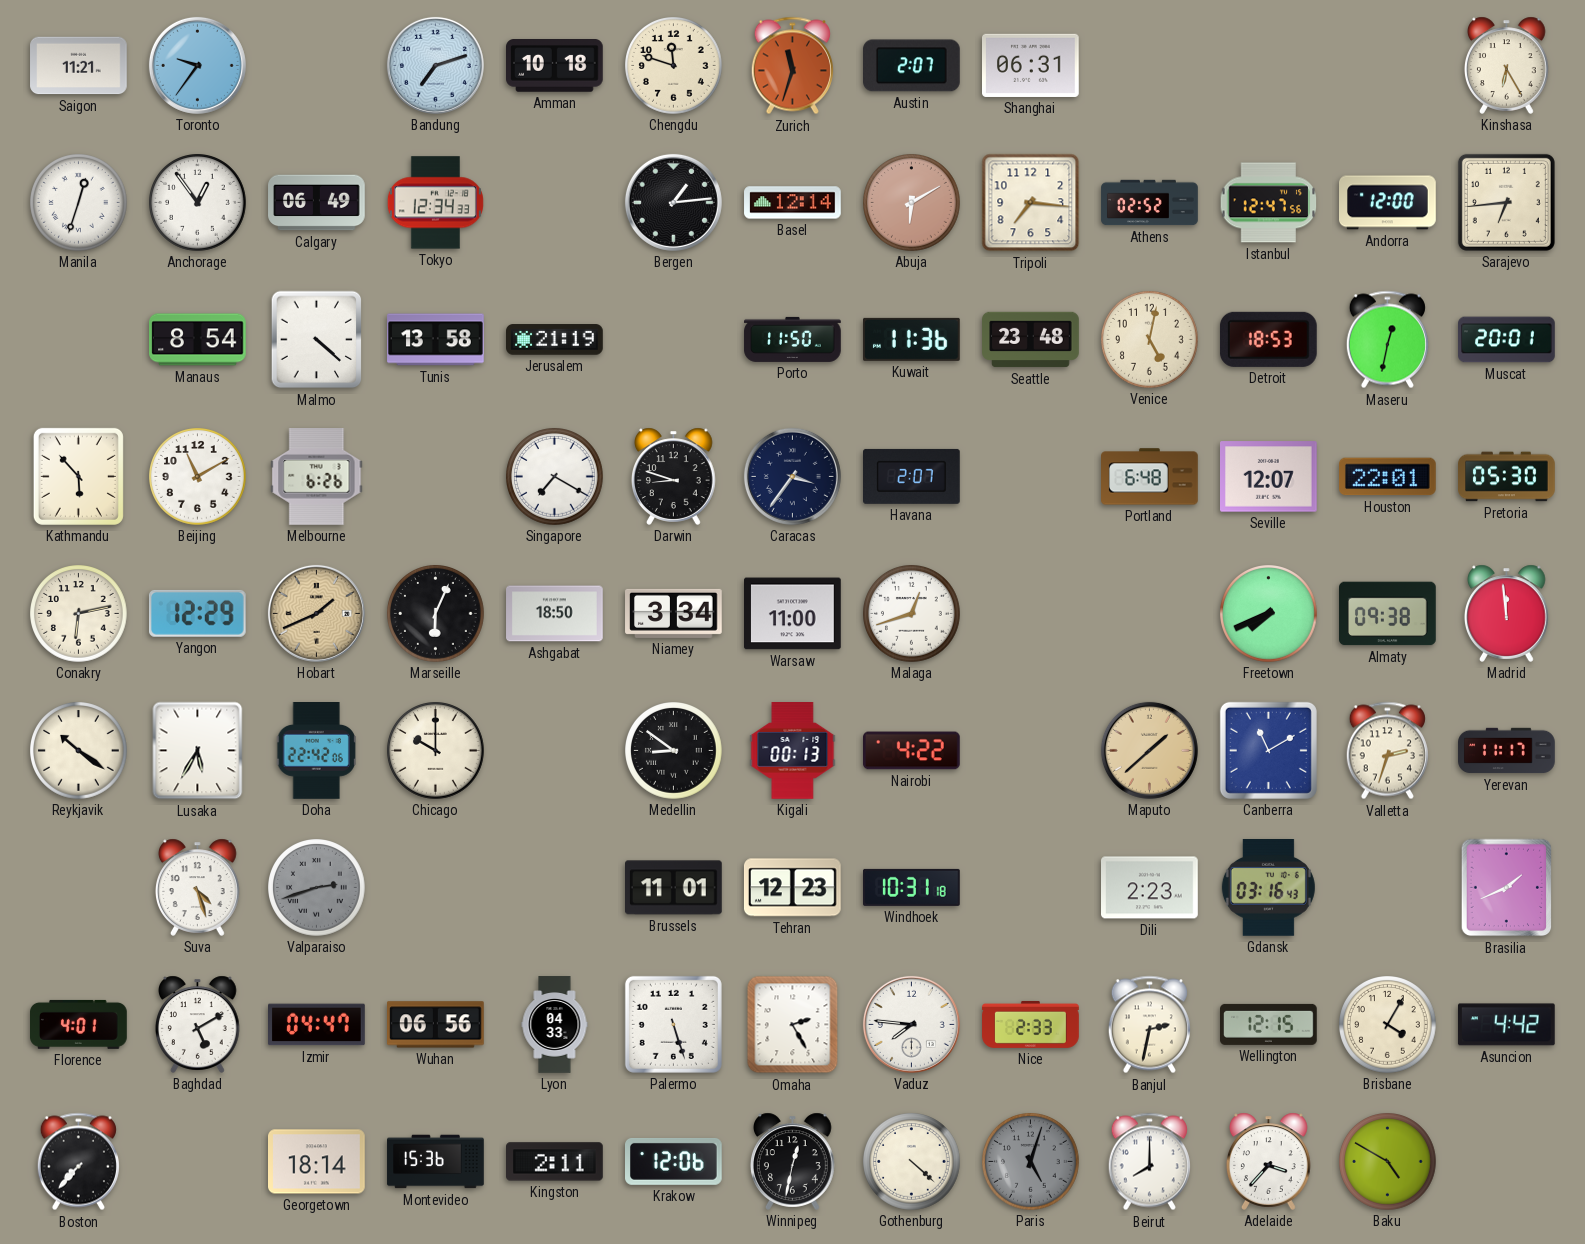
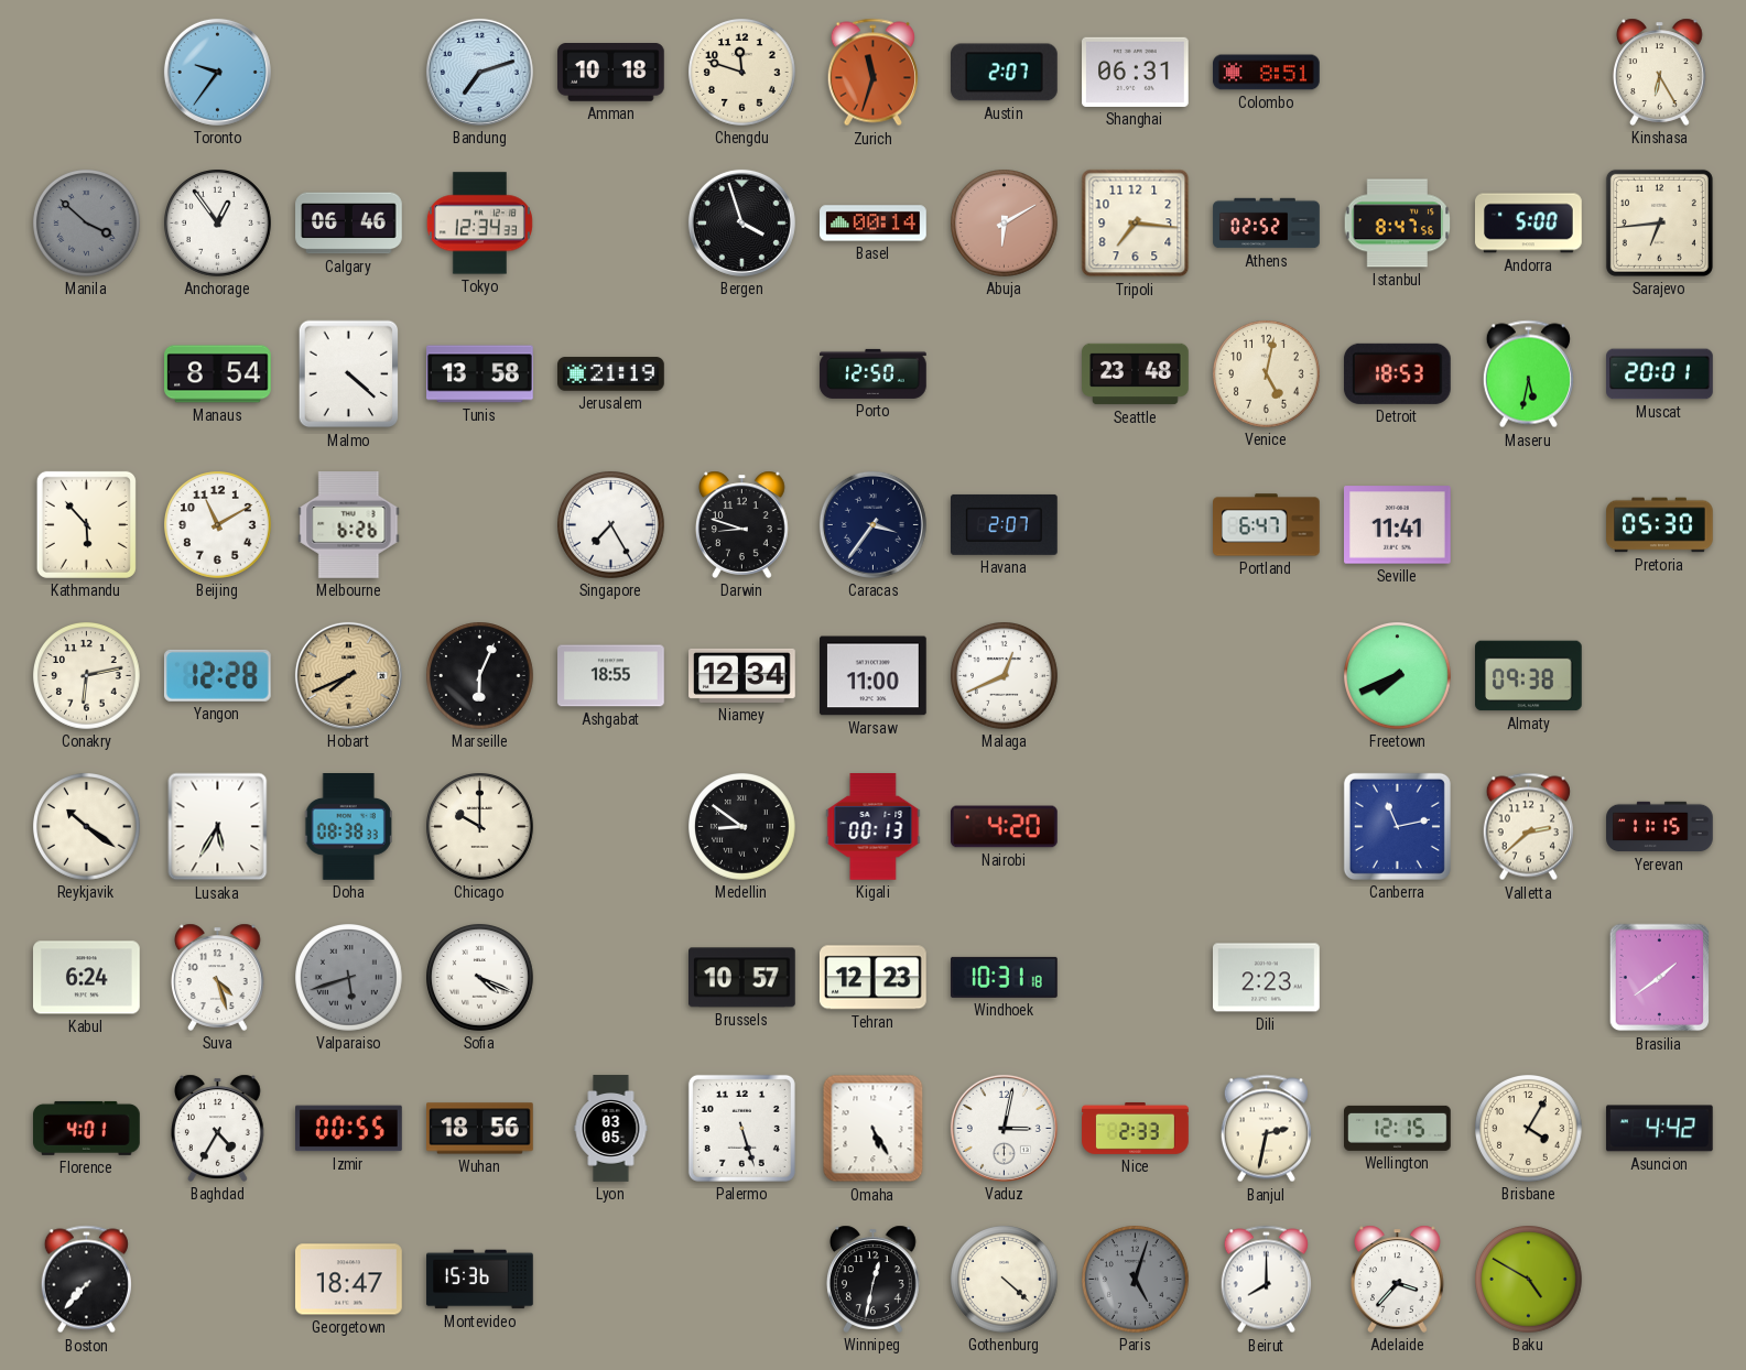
Saigon: 11:21 -> none
Colombo: none -> 8:51
Manila: 12:33 -> 3:52
Manila dial: white -> grey
Calgary: 06:49 -> 06:46
Bergen: 1:14 -> 3:57
Basel: 12:14 -> 00:14
Istanbul: 12:47 -> 8:47
Andorra: 12:00 -> 5:00
Porto: 11:50 -> 12:50
Kuwait: 11:36 -> none
Maseru: 12:32 -> 5:32
Singapore: 7:20 -> 7:25
Portland: 6:48 -> 6:47
Seville: 12:07 -> 11:41
Houston: 22:01 -> none
Yangon: 12:29 -> 12:28
Hobart: 1:41 -> 7:41
Ashgabat: 18:50 -> 18:55
Niamey: 3:34 -> 12:34
Malaga: 12:42 -> 12:41
Madrid: 11:59 -> none
Doha: 22:42 -> 08:38
Nairobi: 4:22 -> 4:20
Maputo: 1:38 -> none
Canberra: 11:10 -> 11:13
Valletta: 2:33 -> 2:38
Yerevan: 11:17 -> 11:15
Kabul: none -> 6:24
Valparaiso: 2:42 -> 5:42
Sofia: none -> 4:19
Brussels: 11:01 -> 10:57
Gdansk: 03:16 -> none
Brasilia: 1:41 -> 1:39
Baghdad: 5:10 -> 4:35
Izmir: 04:47 -> 00:55
Wuhan: 06:56 -> 18:56
Lyon: 04:33 -> 03:05
Omaha: 2:25 -> 5:25
Vaduz: 7:46 -> 3:02
Georgetown: 18:14 -> 18:47
Kingston: 2:11 -> none
Krakow: 12:06 -> none
